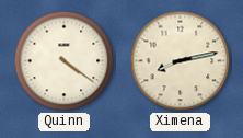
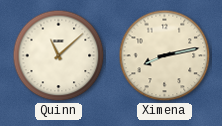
Quinn: 4:21 -> 11:08
